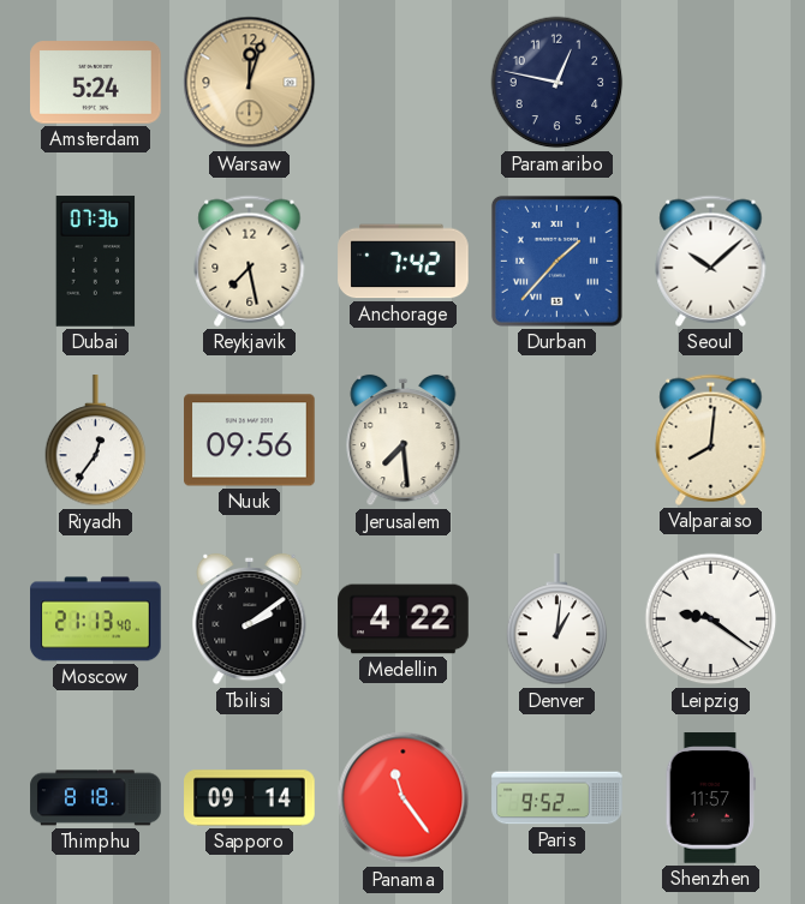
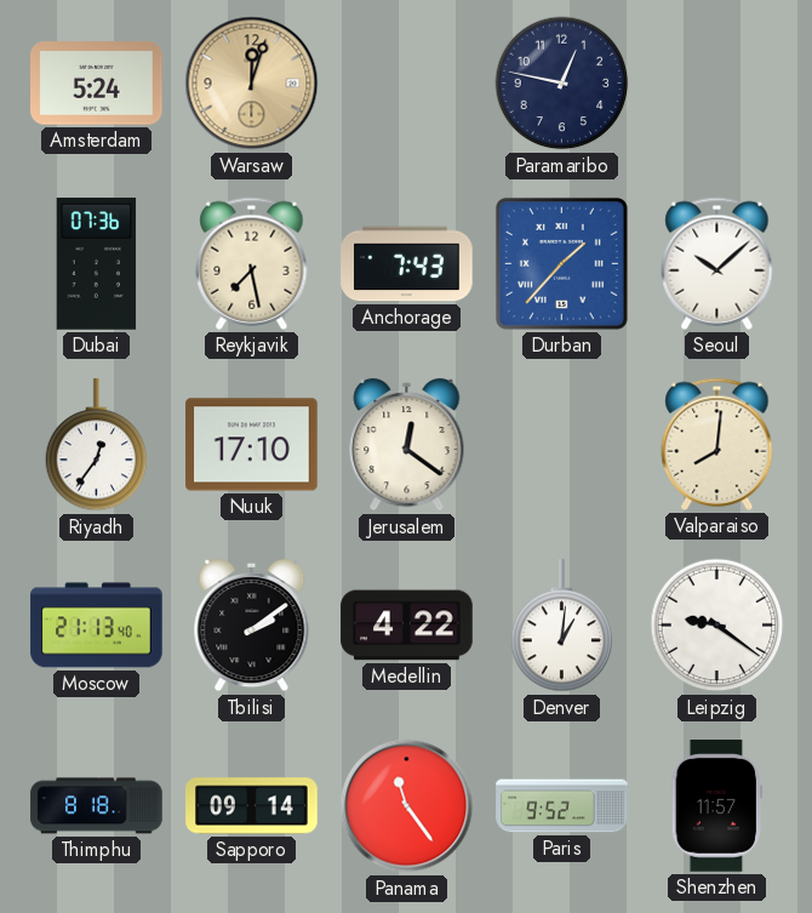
Anchorage: 7:42 -> 7:43
Nuuk: 09:56 -> 17:10
Jerusalem: 7:29 -> 12:21
